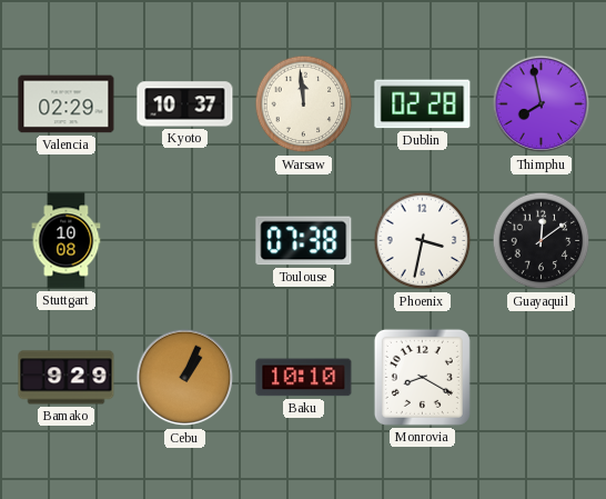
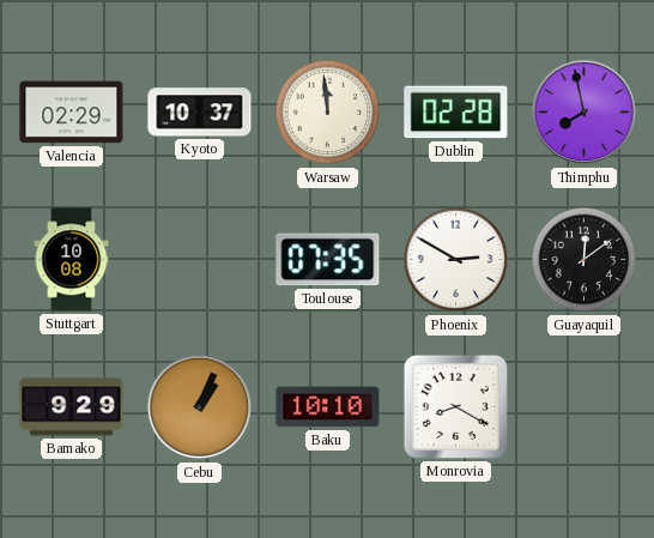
Toulouse: 07:38 -> 07:35
Phoenix: 3:32 -> 2:50
